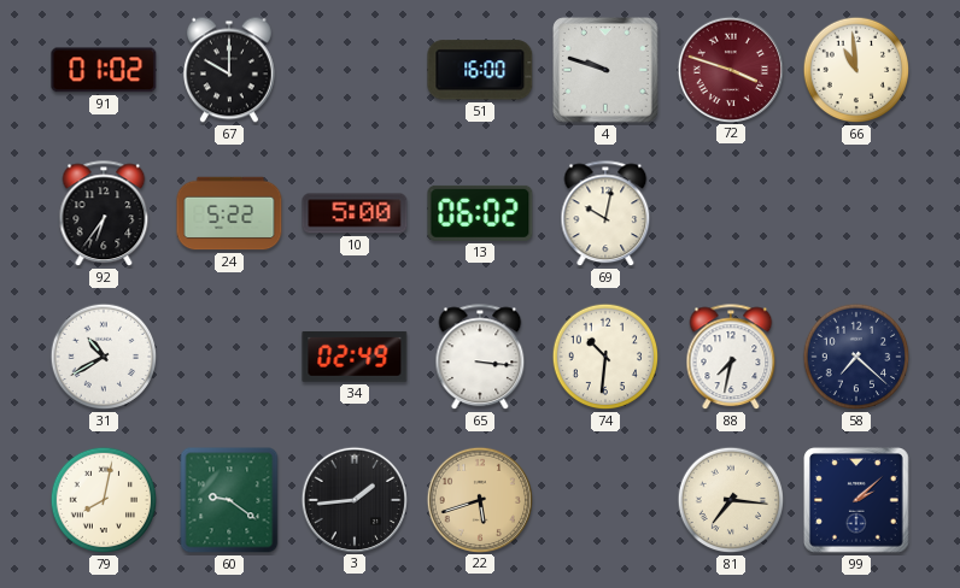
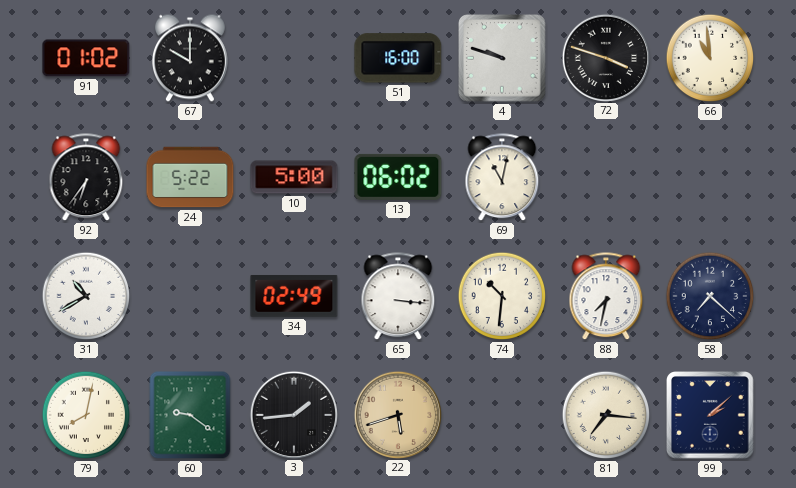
72 dial: burgundy -> black
69: 10:02 -> 11:02
